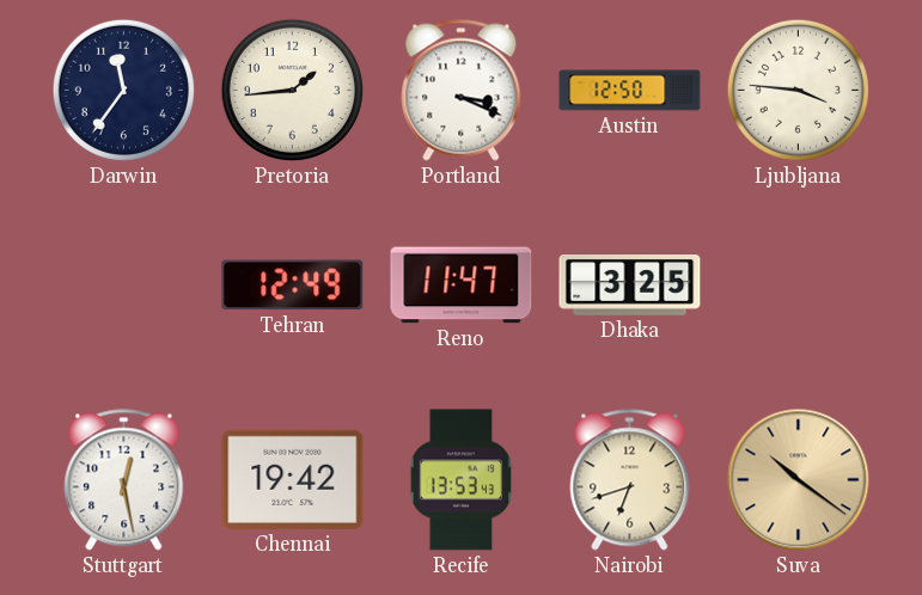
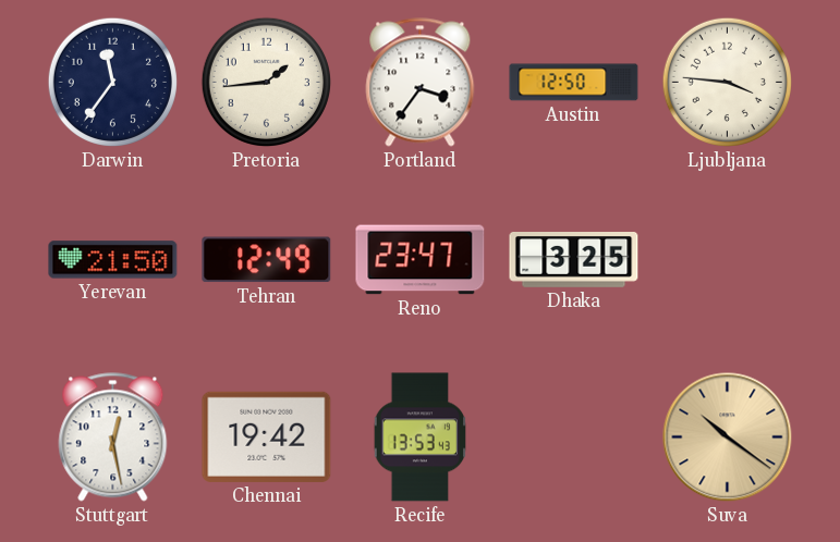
Portland: 3:19 -> 3:36
Yerevan: none -> 21:50
Reno: 11:47 -> 23:47
Nairobi: 6:42 -> none
